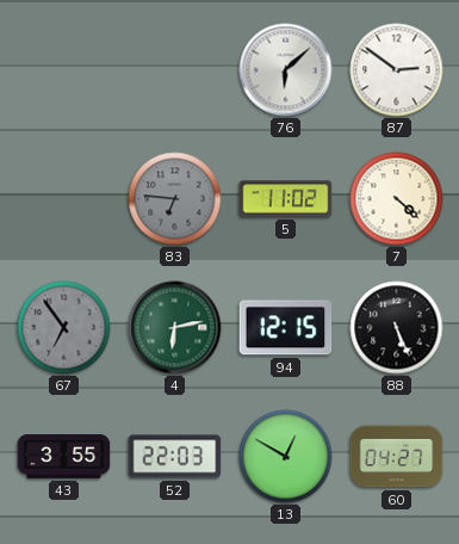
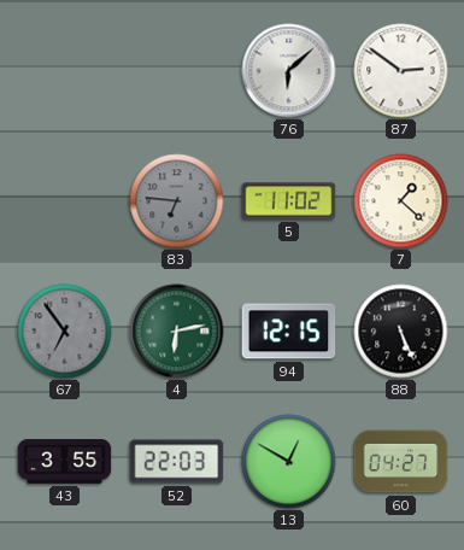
7: 4:22 -> 1:22
